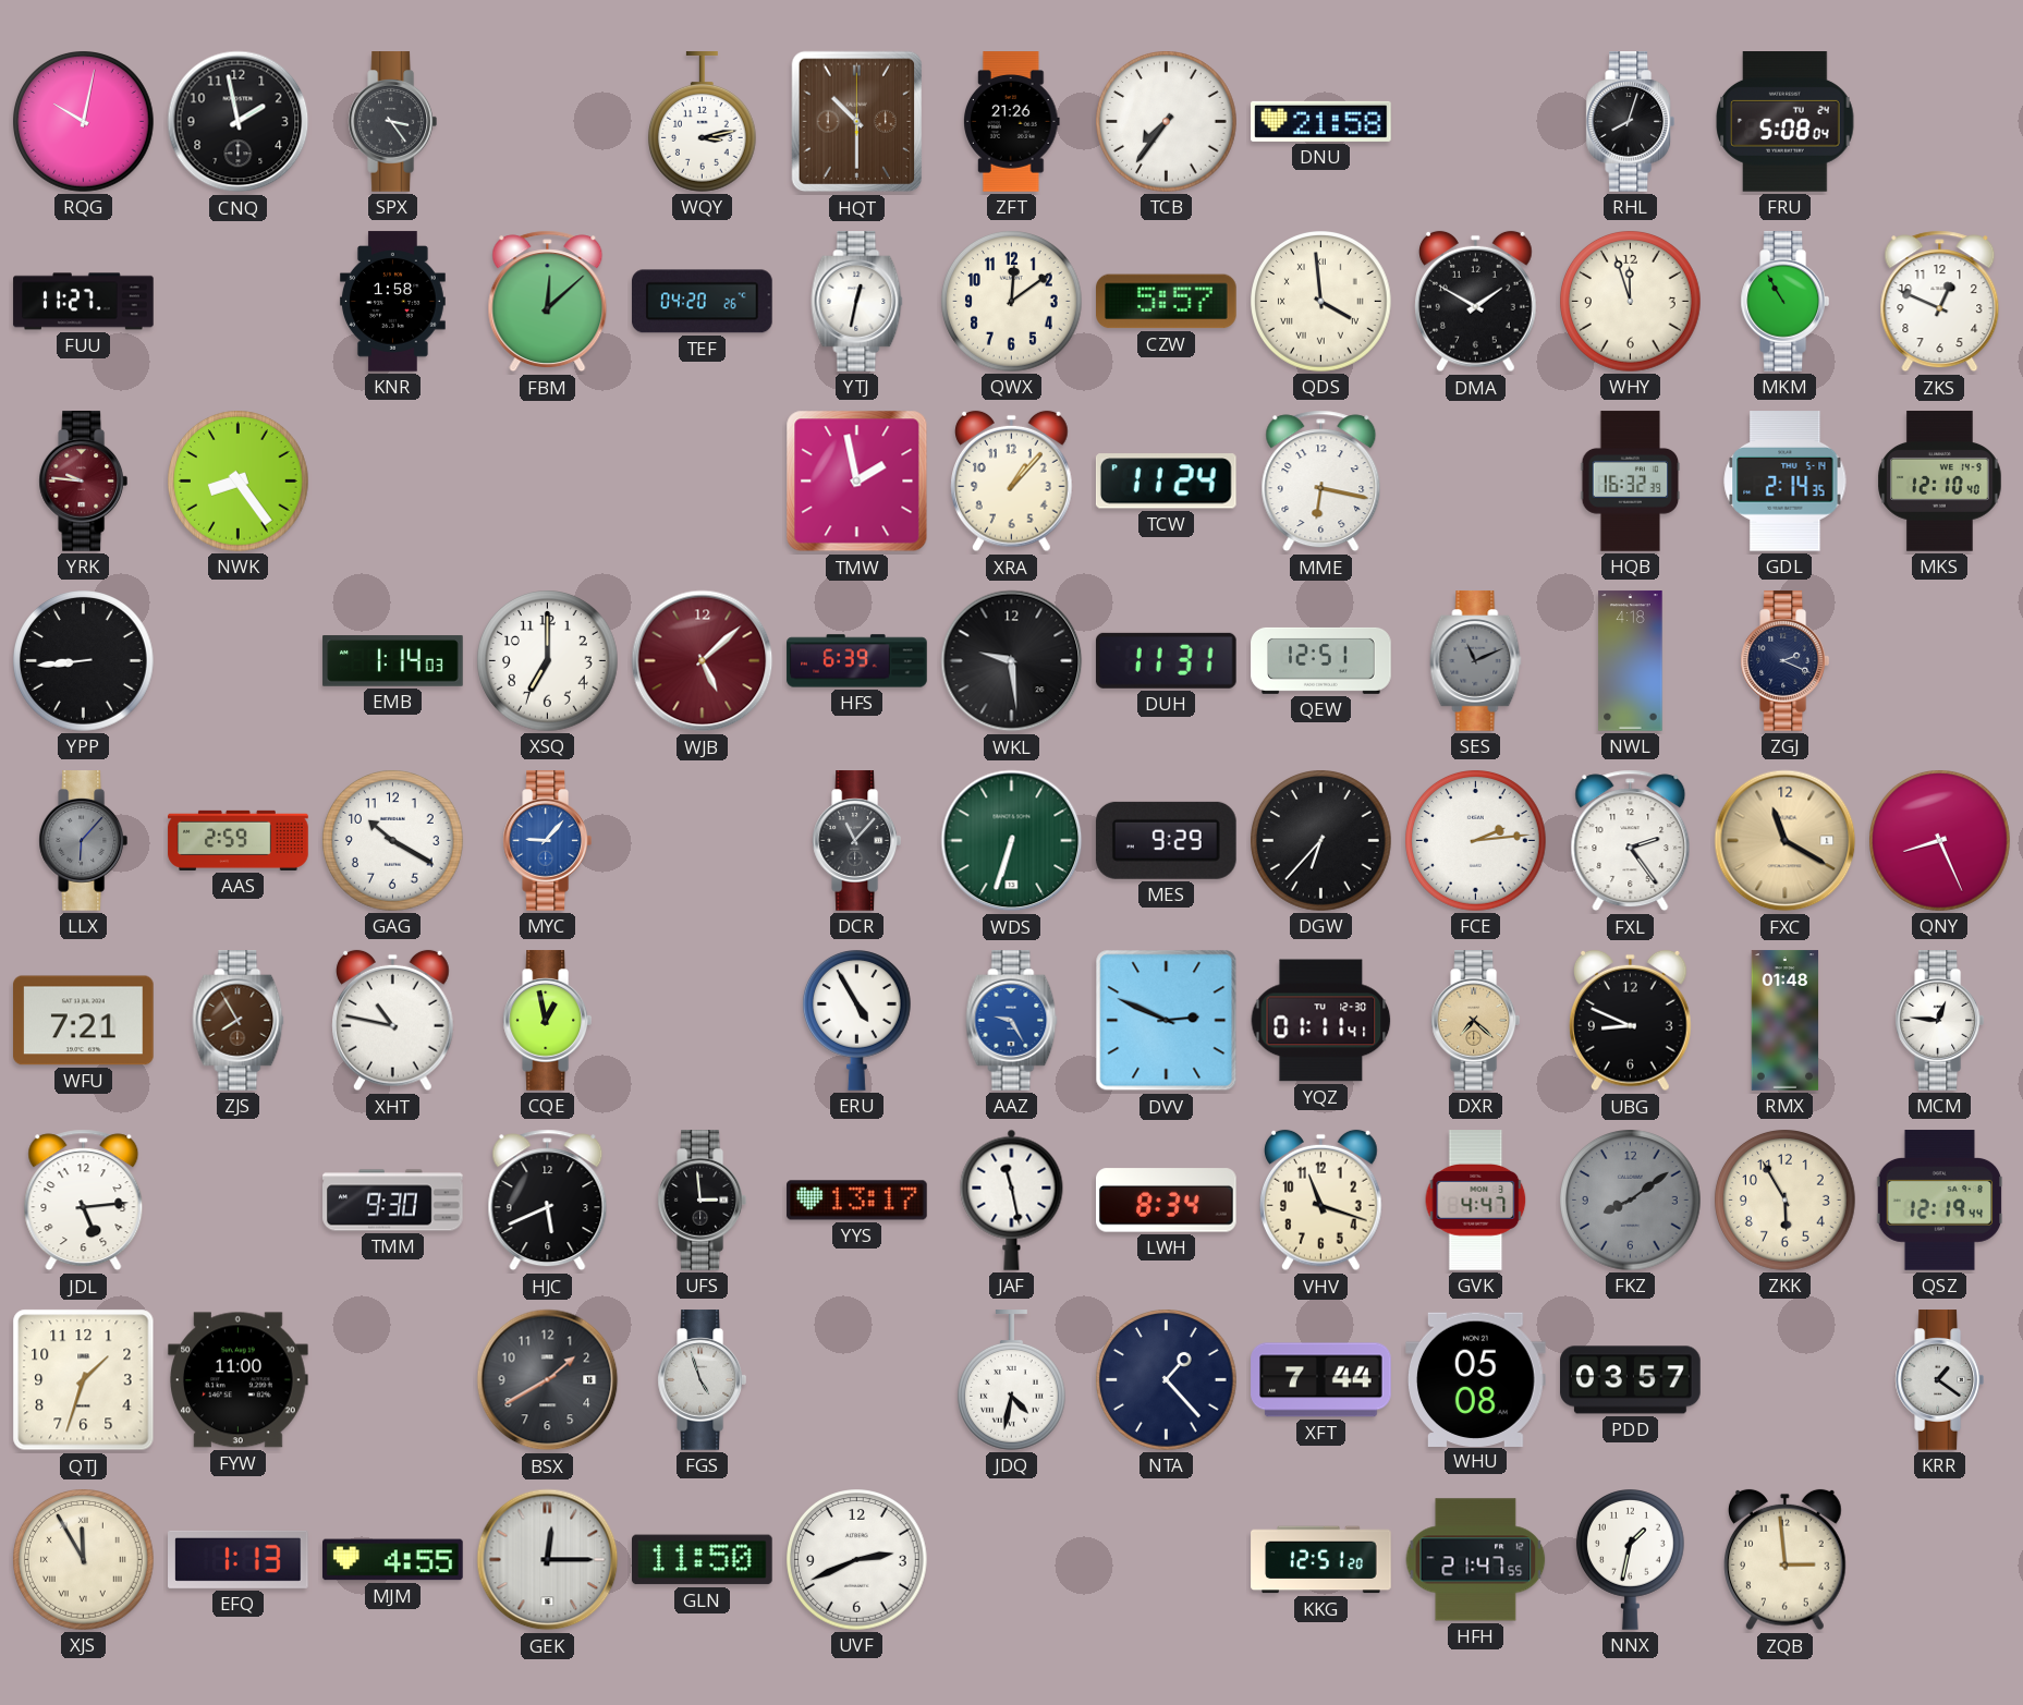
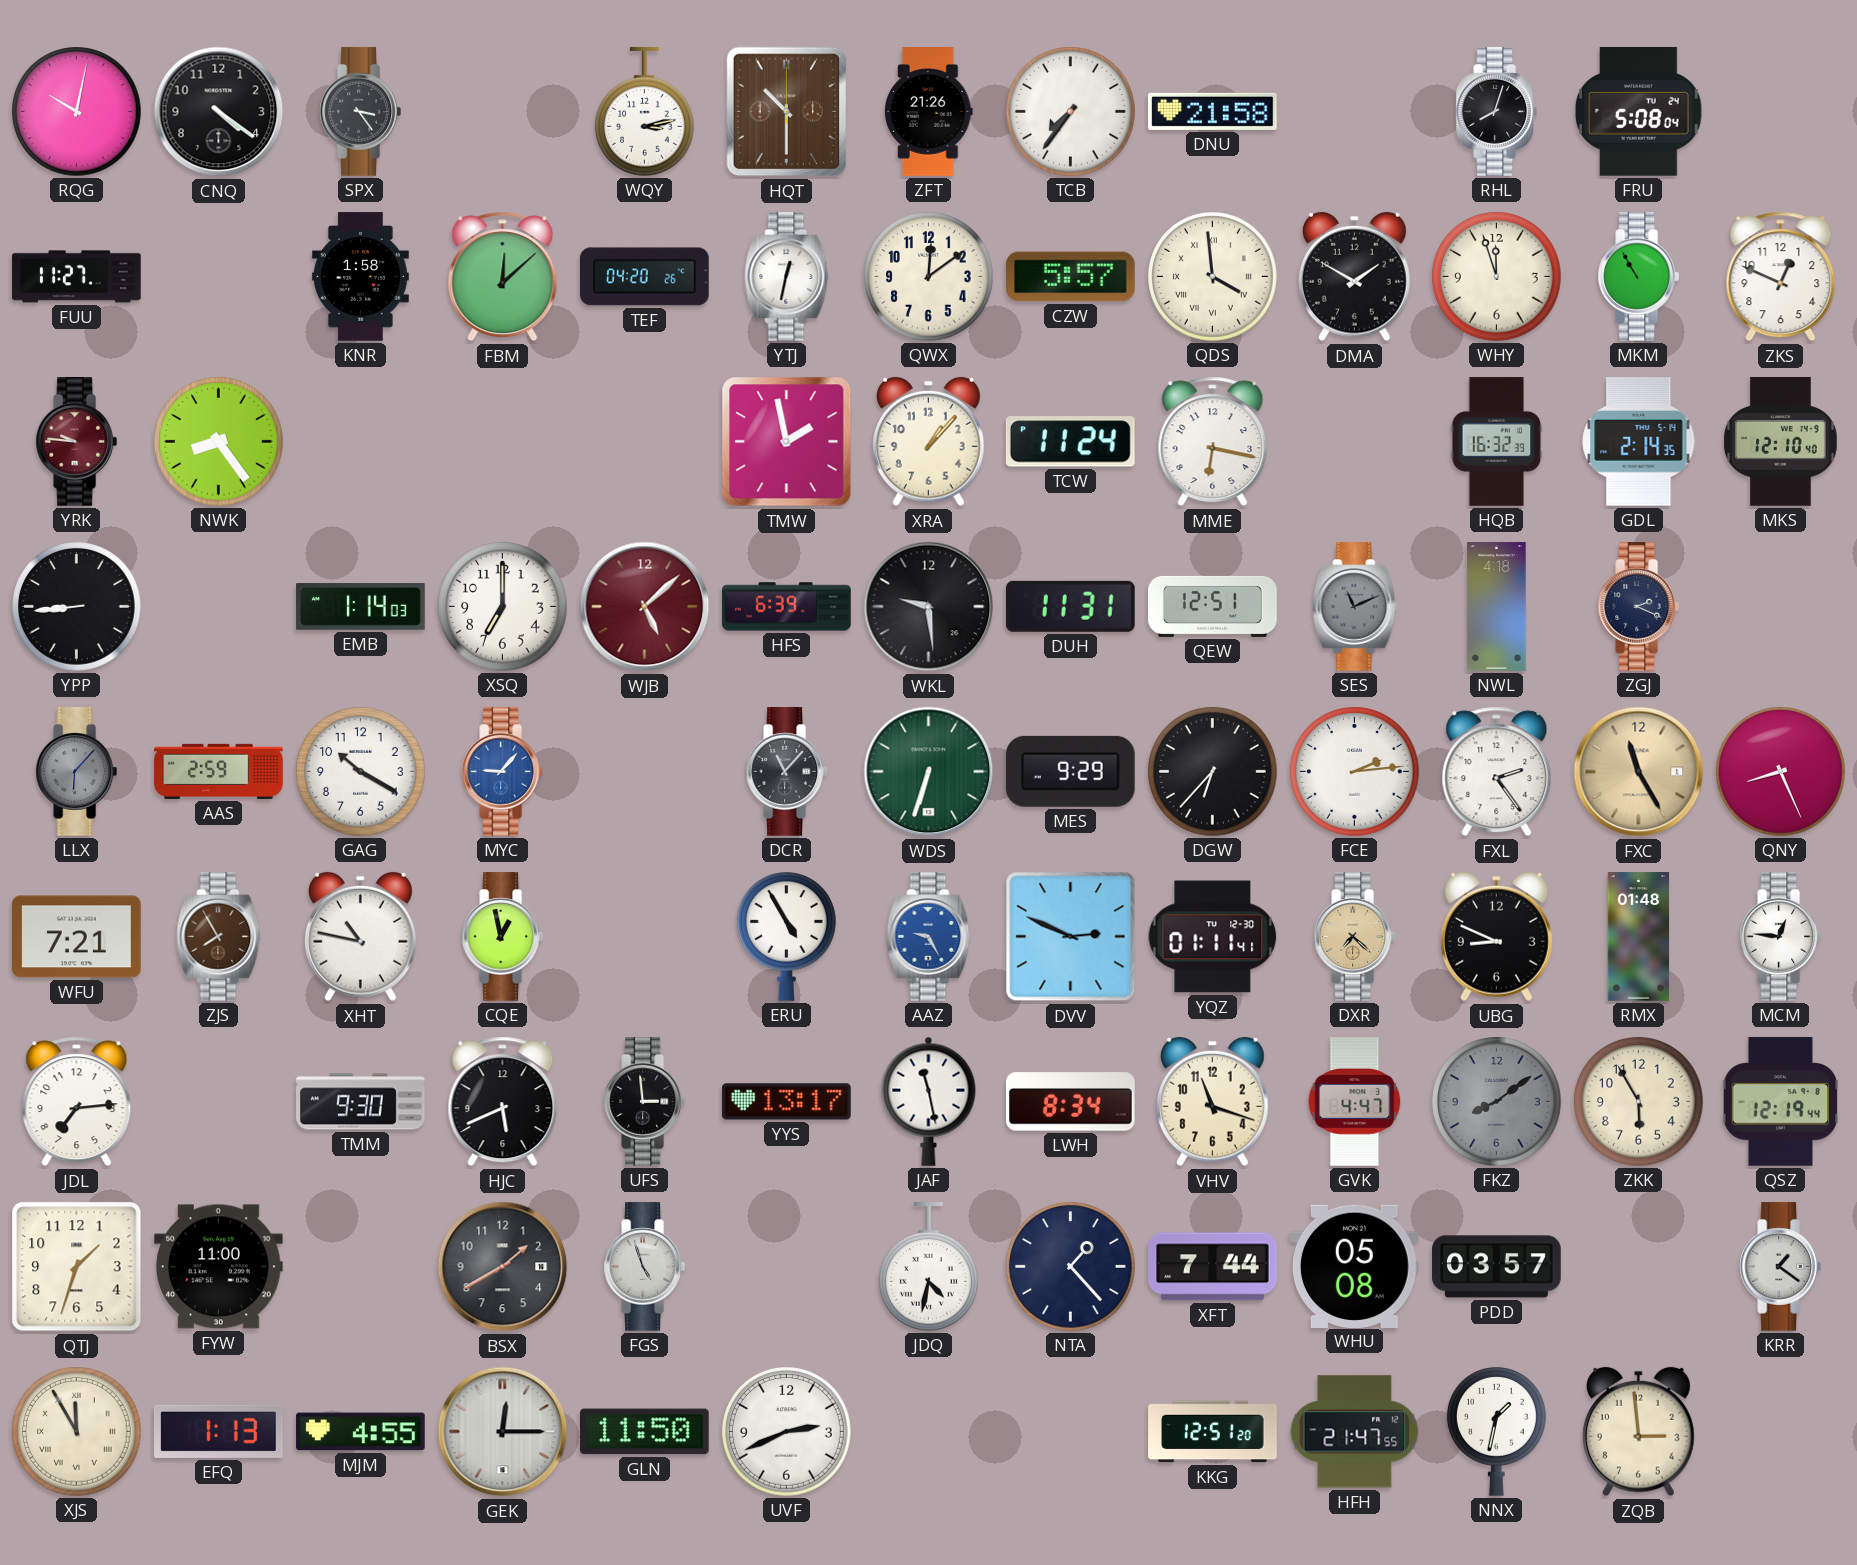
CNQ: 1:58 -> 4:21
FXC: 11:20 -> 11:25
JDL: 5:14 -> 7:14
